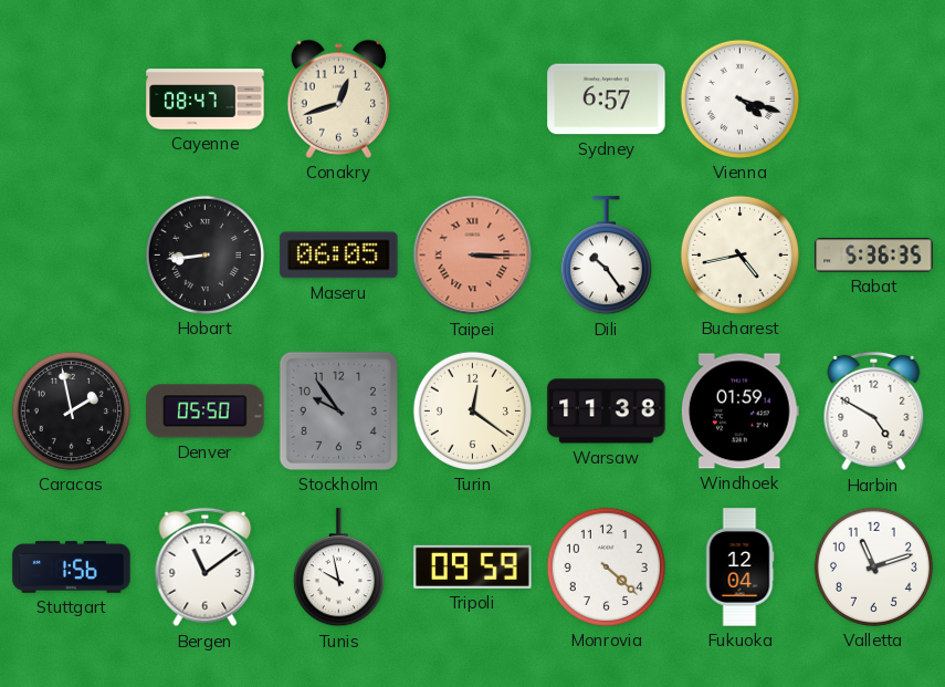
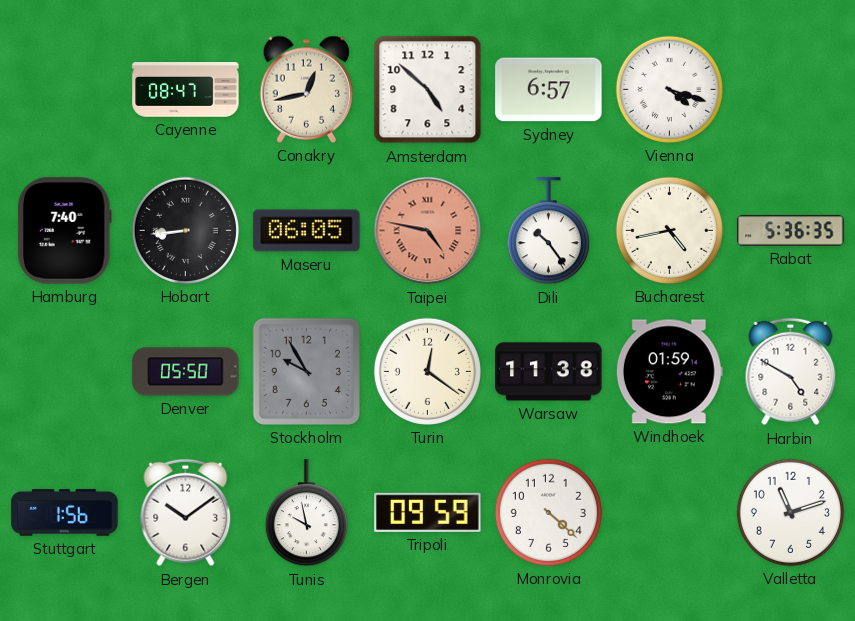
Conakry: 12:42 -> 12:43
Amsterdam: none -> 4:52
Hamburg: none -> 7:40
Taipei: 3:15 -> 4:47
Caracas: 1:58 -> none
Stockholm: 9:54 -> 9:55
Bergen: 11:09 -> 10:09
Fukuoka: 12:04 -> none
